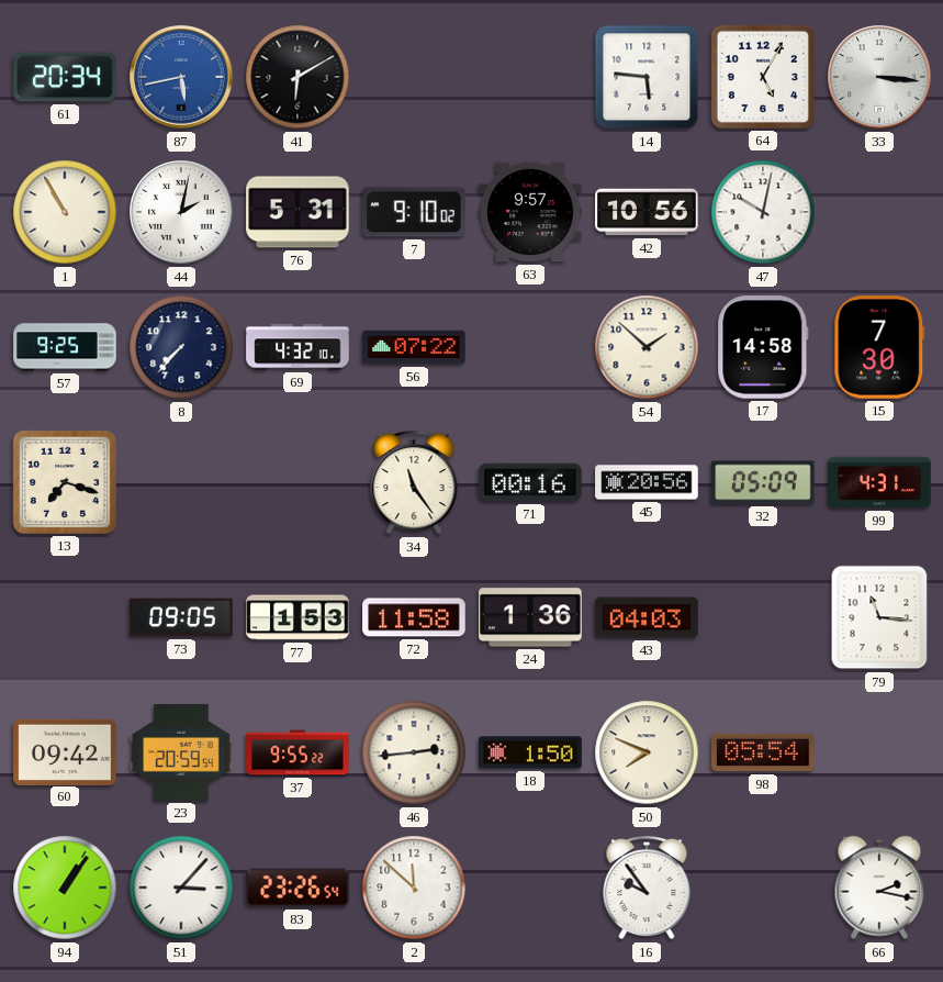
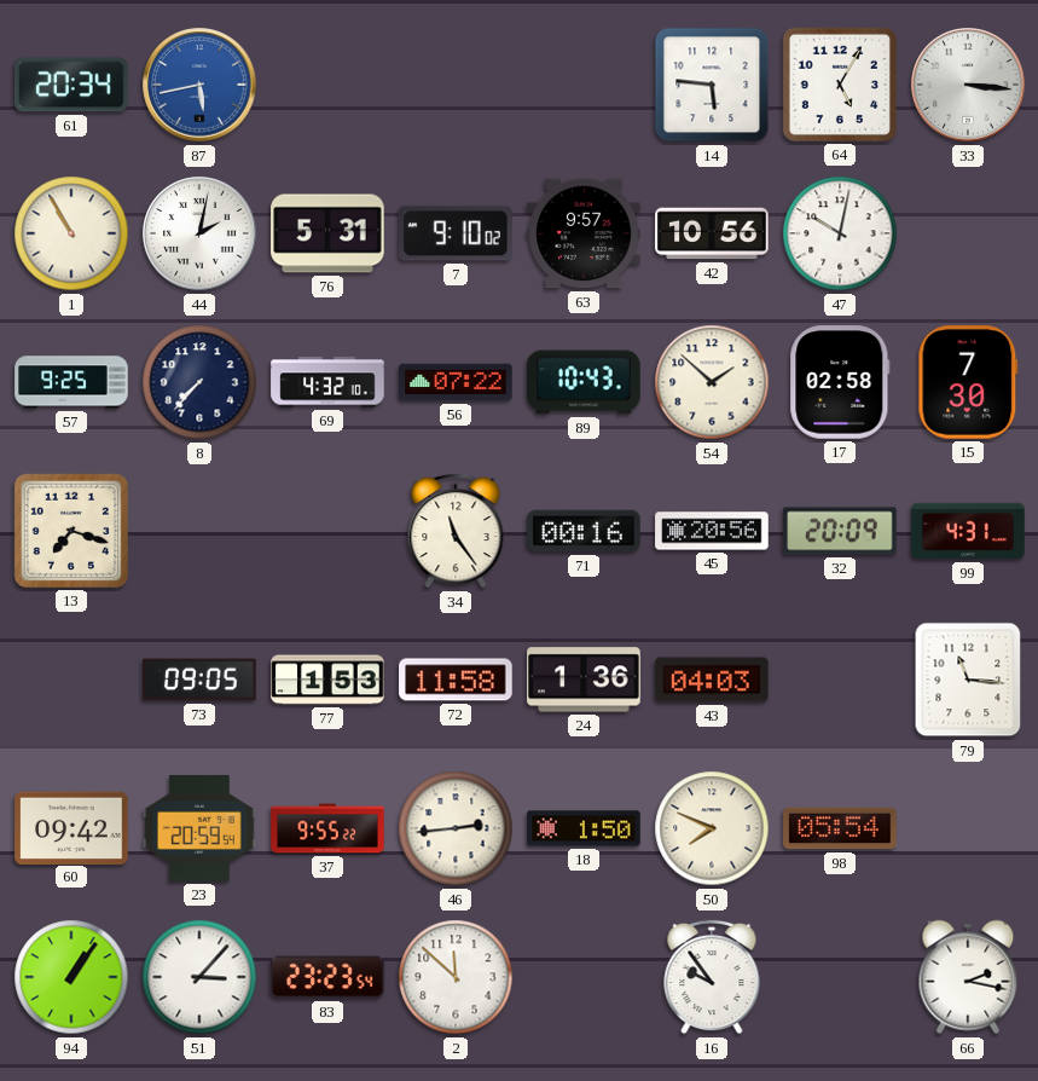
41: 6:10 -> none
89: none -> 10:43
17: 14:58 -> 02:58
32: 05:09 -> 20:09
83: 23:26 -> 23:23
